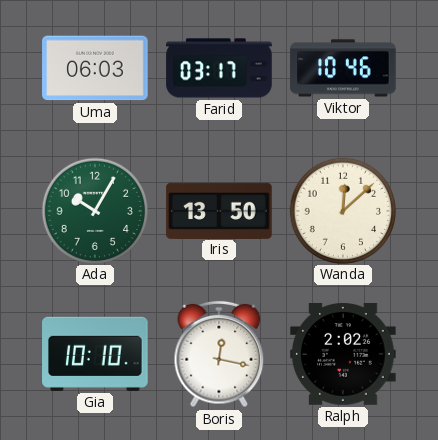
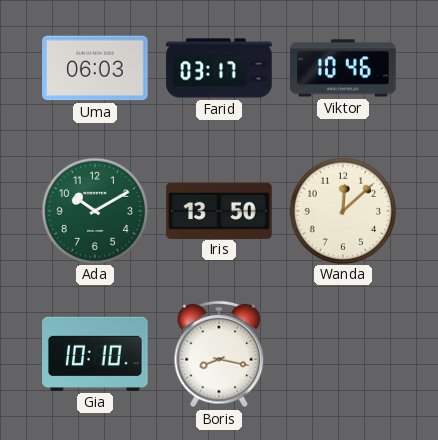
Ada: 10:05 -> 10:10
Boris: 12:17 -> 8:17
Ralph: 2:02 -> none
